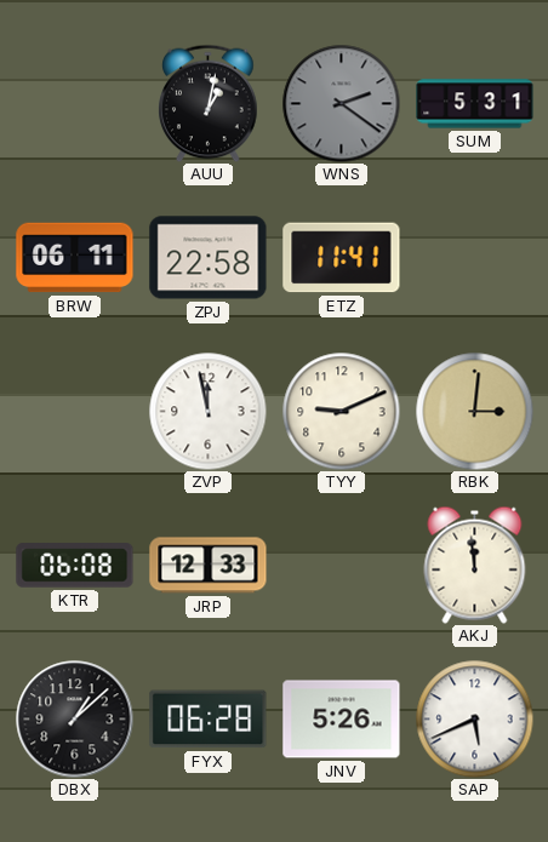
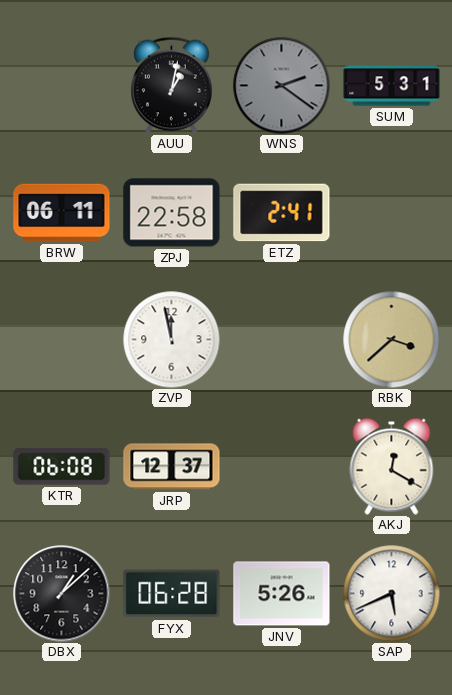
ETZ: 11:41 -> 2:41
TYY: 9:11 -> none
RBK: 3:01 -> 3:38
JRP: 12:33 -> 12:37
AKJ: 11:59 -> 12:20
